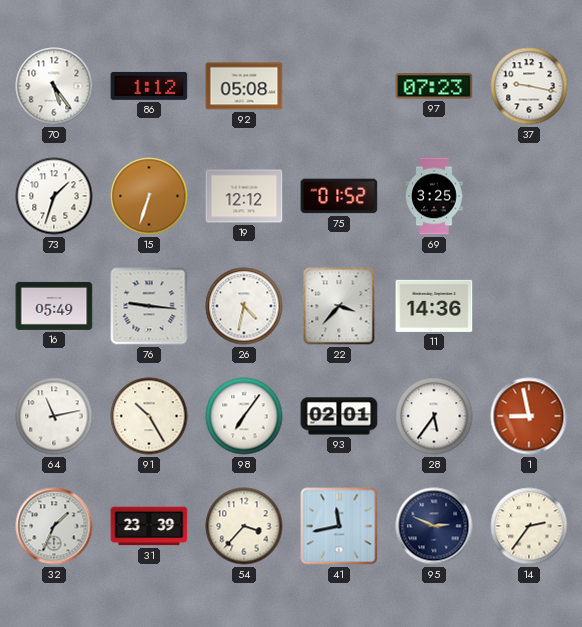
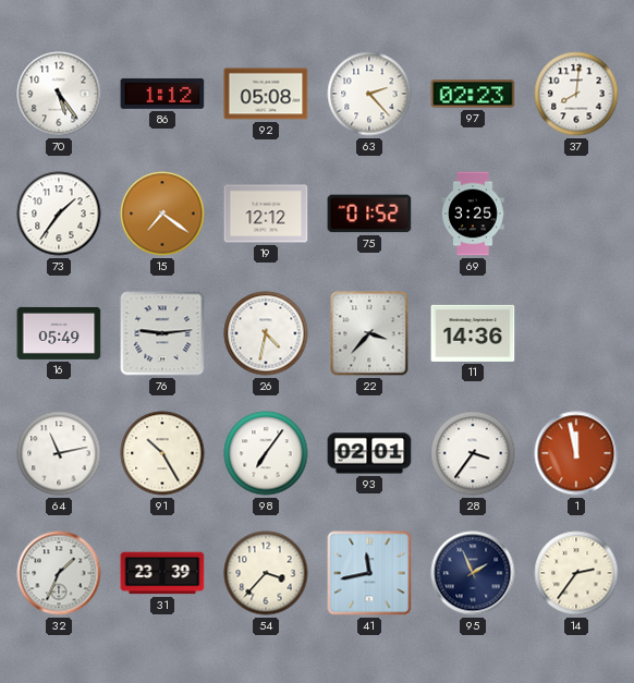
63: none -> 2:23
97: 07:23 -> 02:23
37: 9:17 -> 8:01
73: 1:33 -> 1:36
15: 6:33 -> 7:21
76: 9:16 -> 9:14
28: 5:36 -> 3:36
1: 8:58 -> 11:58
95: 2:49 -> 1:56
